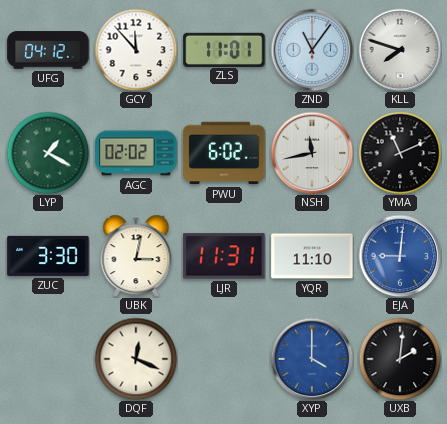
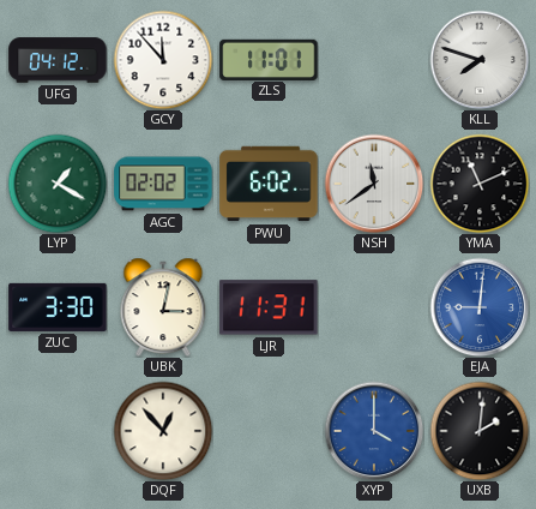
ZND: 11:06 -> none
NSH: 11:43 -> 11:39
YQR: 11:10 -> none
DQF: 12:19 -> 12:53
